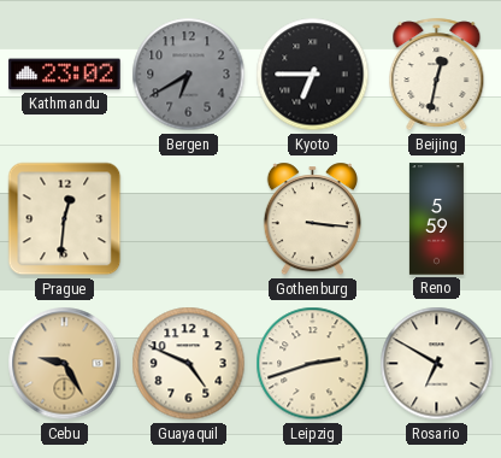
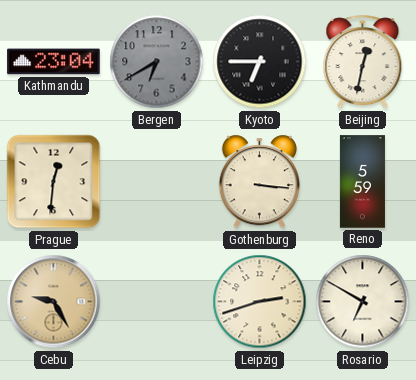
Kathmandu: 23:02 -> 23:04
Guayaquil: 4:49 -> none
